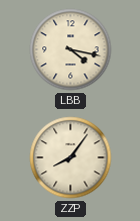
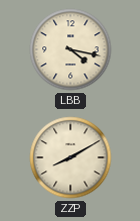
ZZP: 8:06 -> 8:10
